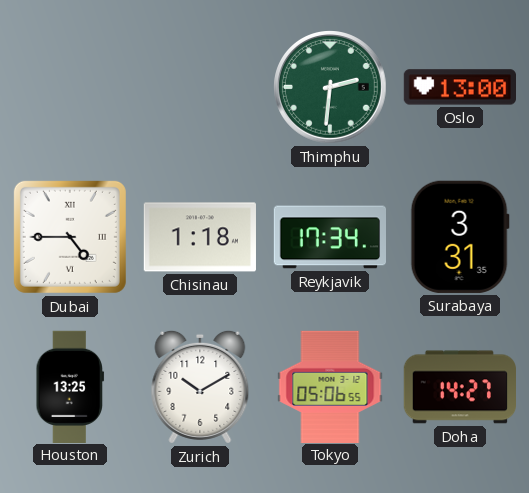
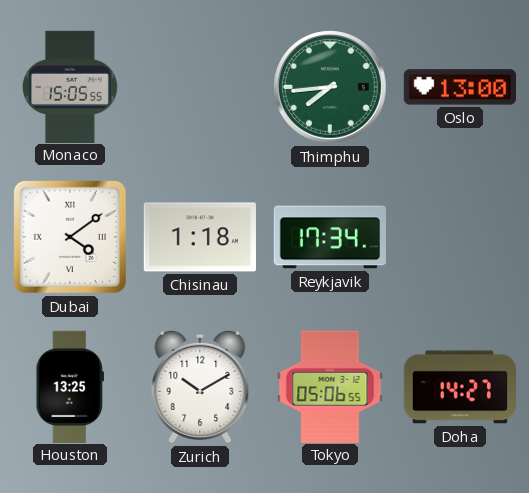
Monaco: none -> 15:05
Thimphu: 2:31 -> 7:44
Dubai: 4:45 -> 4:09
Surabaya: 3:31 -> none
